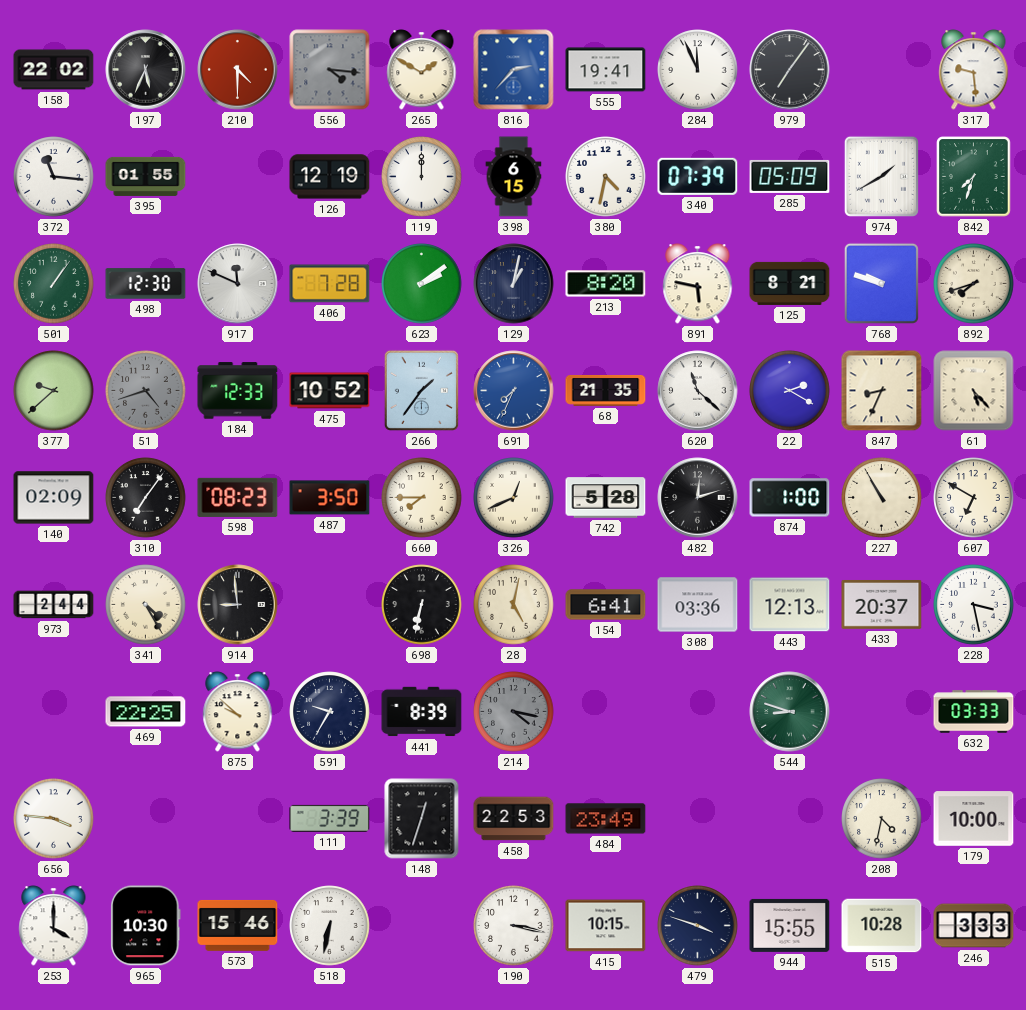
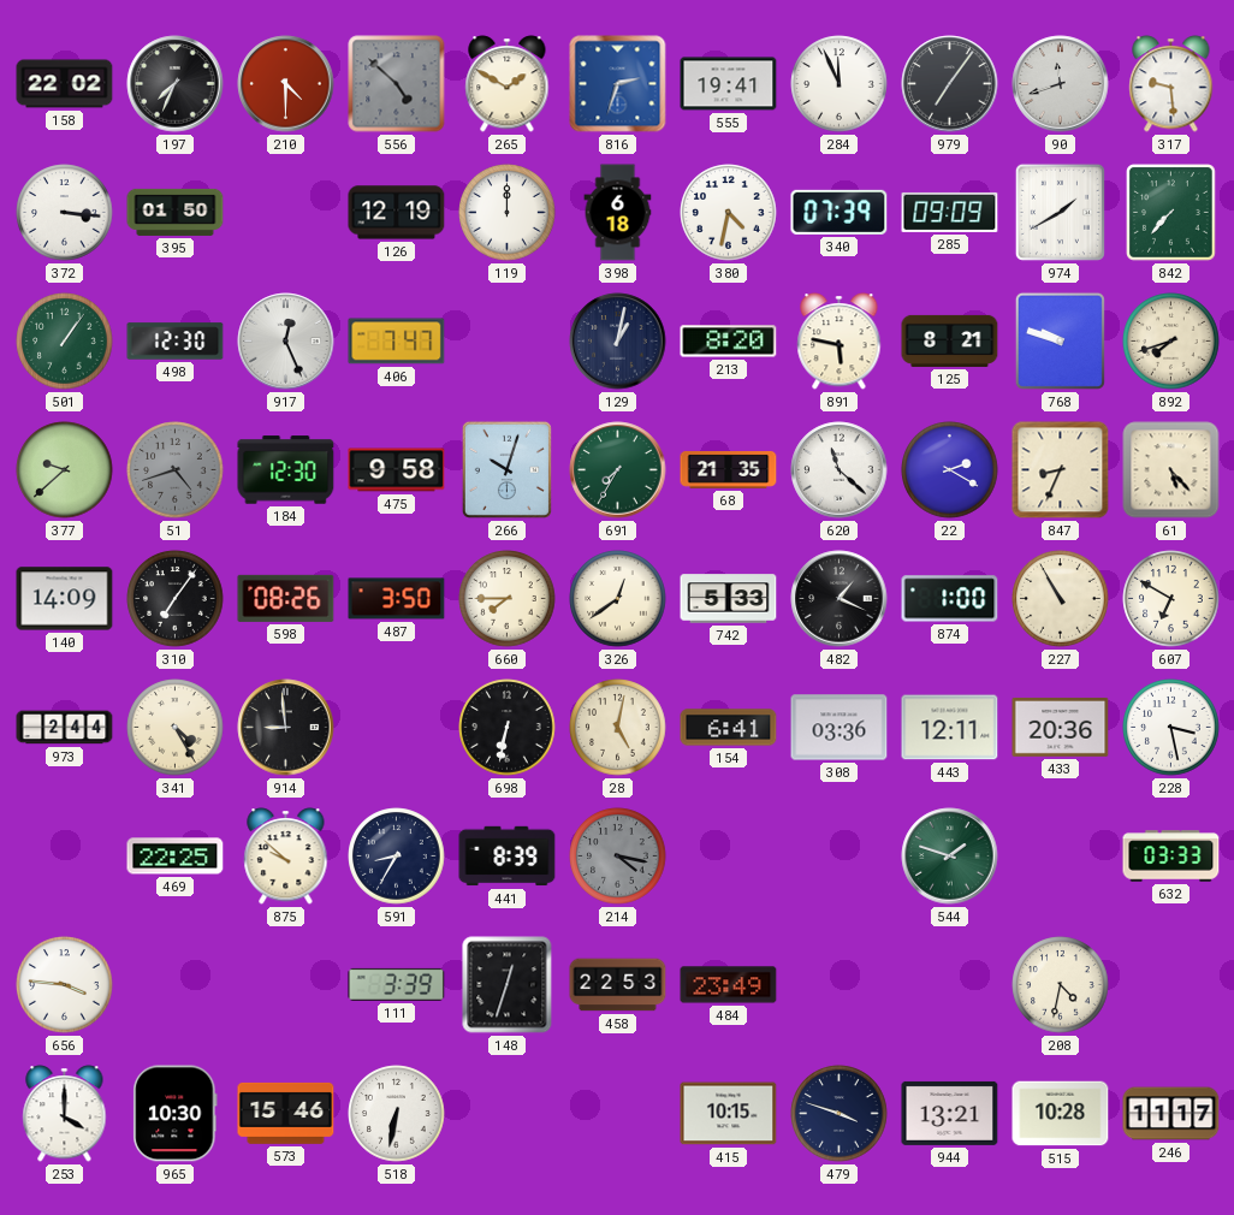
197: 5:34 -> 7:34
556: 4:16 -> 4:52
816: 2:37 -> 2:33
90: none -> 11:42
372: 11:16 -> 3:16
395: 01:55 -> 01:50
398: 6:15 -> 6:18
285: 05:09 -> 09:09
842: 7:33 -> 7:37
917: 11:49 -> 12:26
406: 7:28 -> 7:47
623: 2:09 -> none
184: 12:33 -> 12:30
475: 10:52 -> 9:58
266: 1:36 -> 10:03
691: 7:34 -> 7:35
691 dial: blue -> green
140: 02:09 -> 14:09
598: 08:23 -> 08:26
326: 12:41 -> 12:39
742: 5:28 -> 5:33
482: 12:12 -> 1:19
443: 12:13 -> 12:11
433: 20:37 -> 20:36
591: 9:35 -> 8:35
544: 8:48 -> 1:48
179: 10:00 -> none
190: 3:17 -> none
944: 15:55 -> 13:21
246: 3:33 -> 11:17
